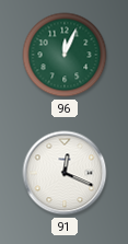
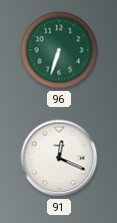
96: 12:04 -> 6:33
